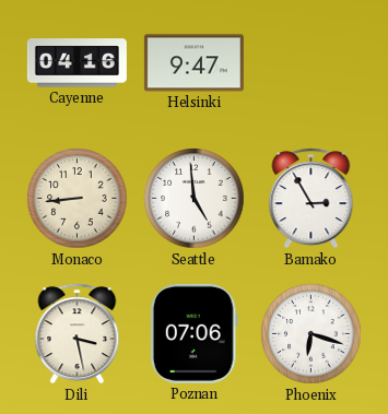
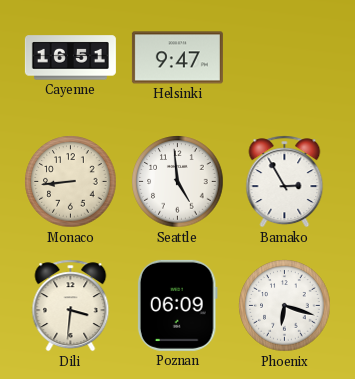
Cayenne: 04:16 -> 16:51
Dili: 3:28 -> 3:31
Poznan: 07:06 -> 06:09
